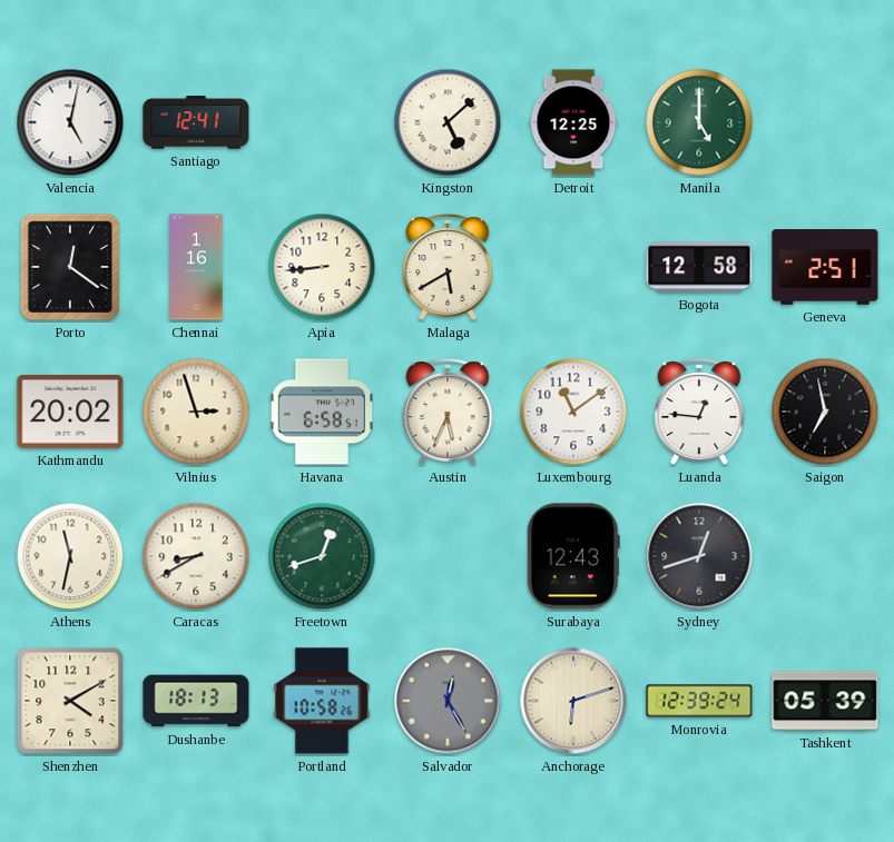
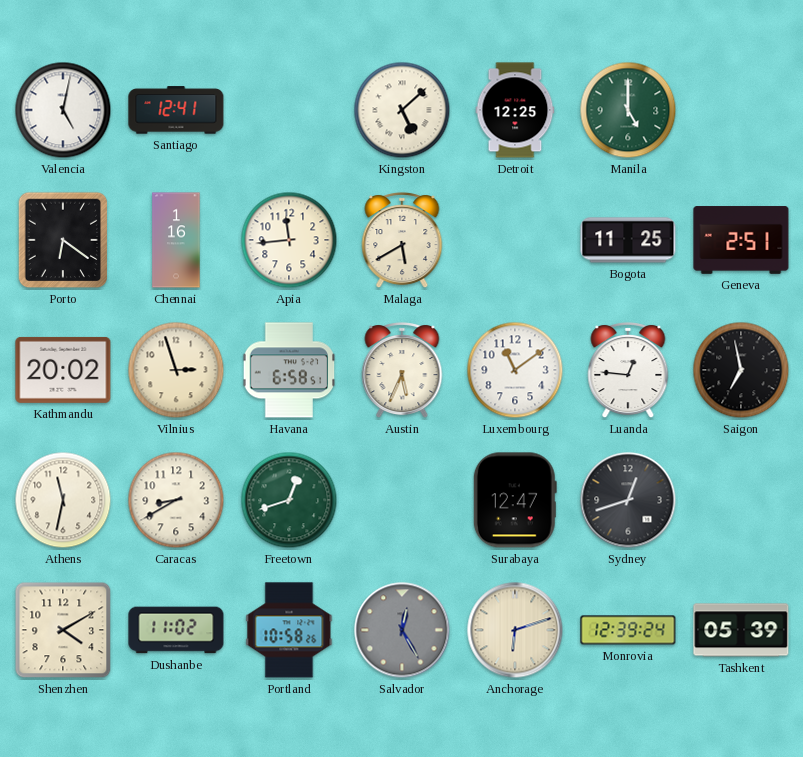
Porto: 12:21 -> 6:21
Apia: 8:44 -> 11:44
Bogota: 12:58 -> 11:25
Surabaya: 12:43 -> 12:47
Dushanbe: 18:13 -> 11:02
